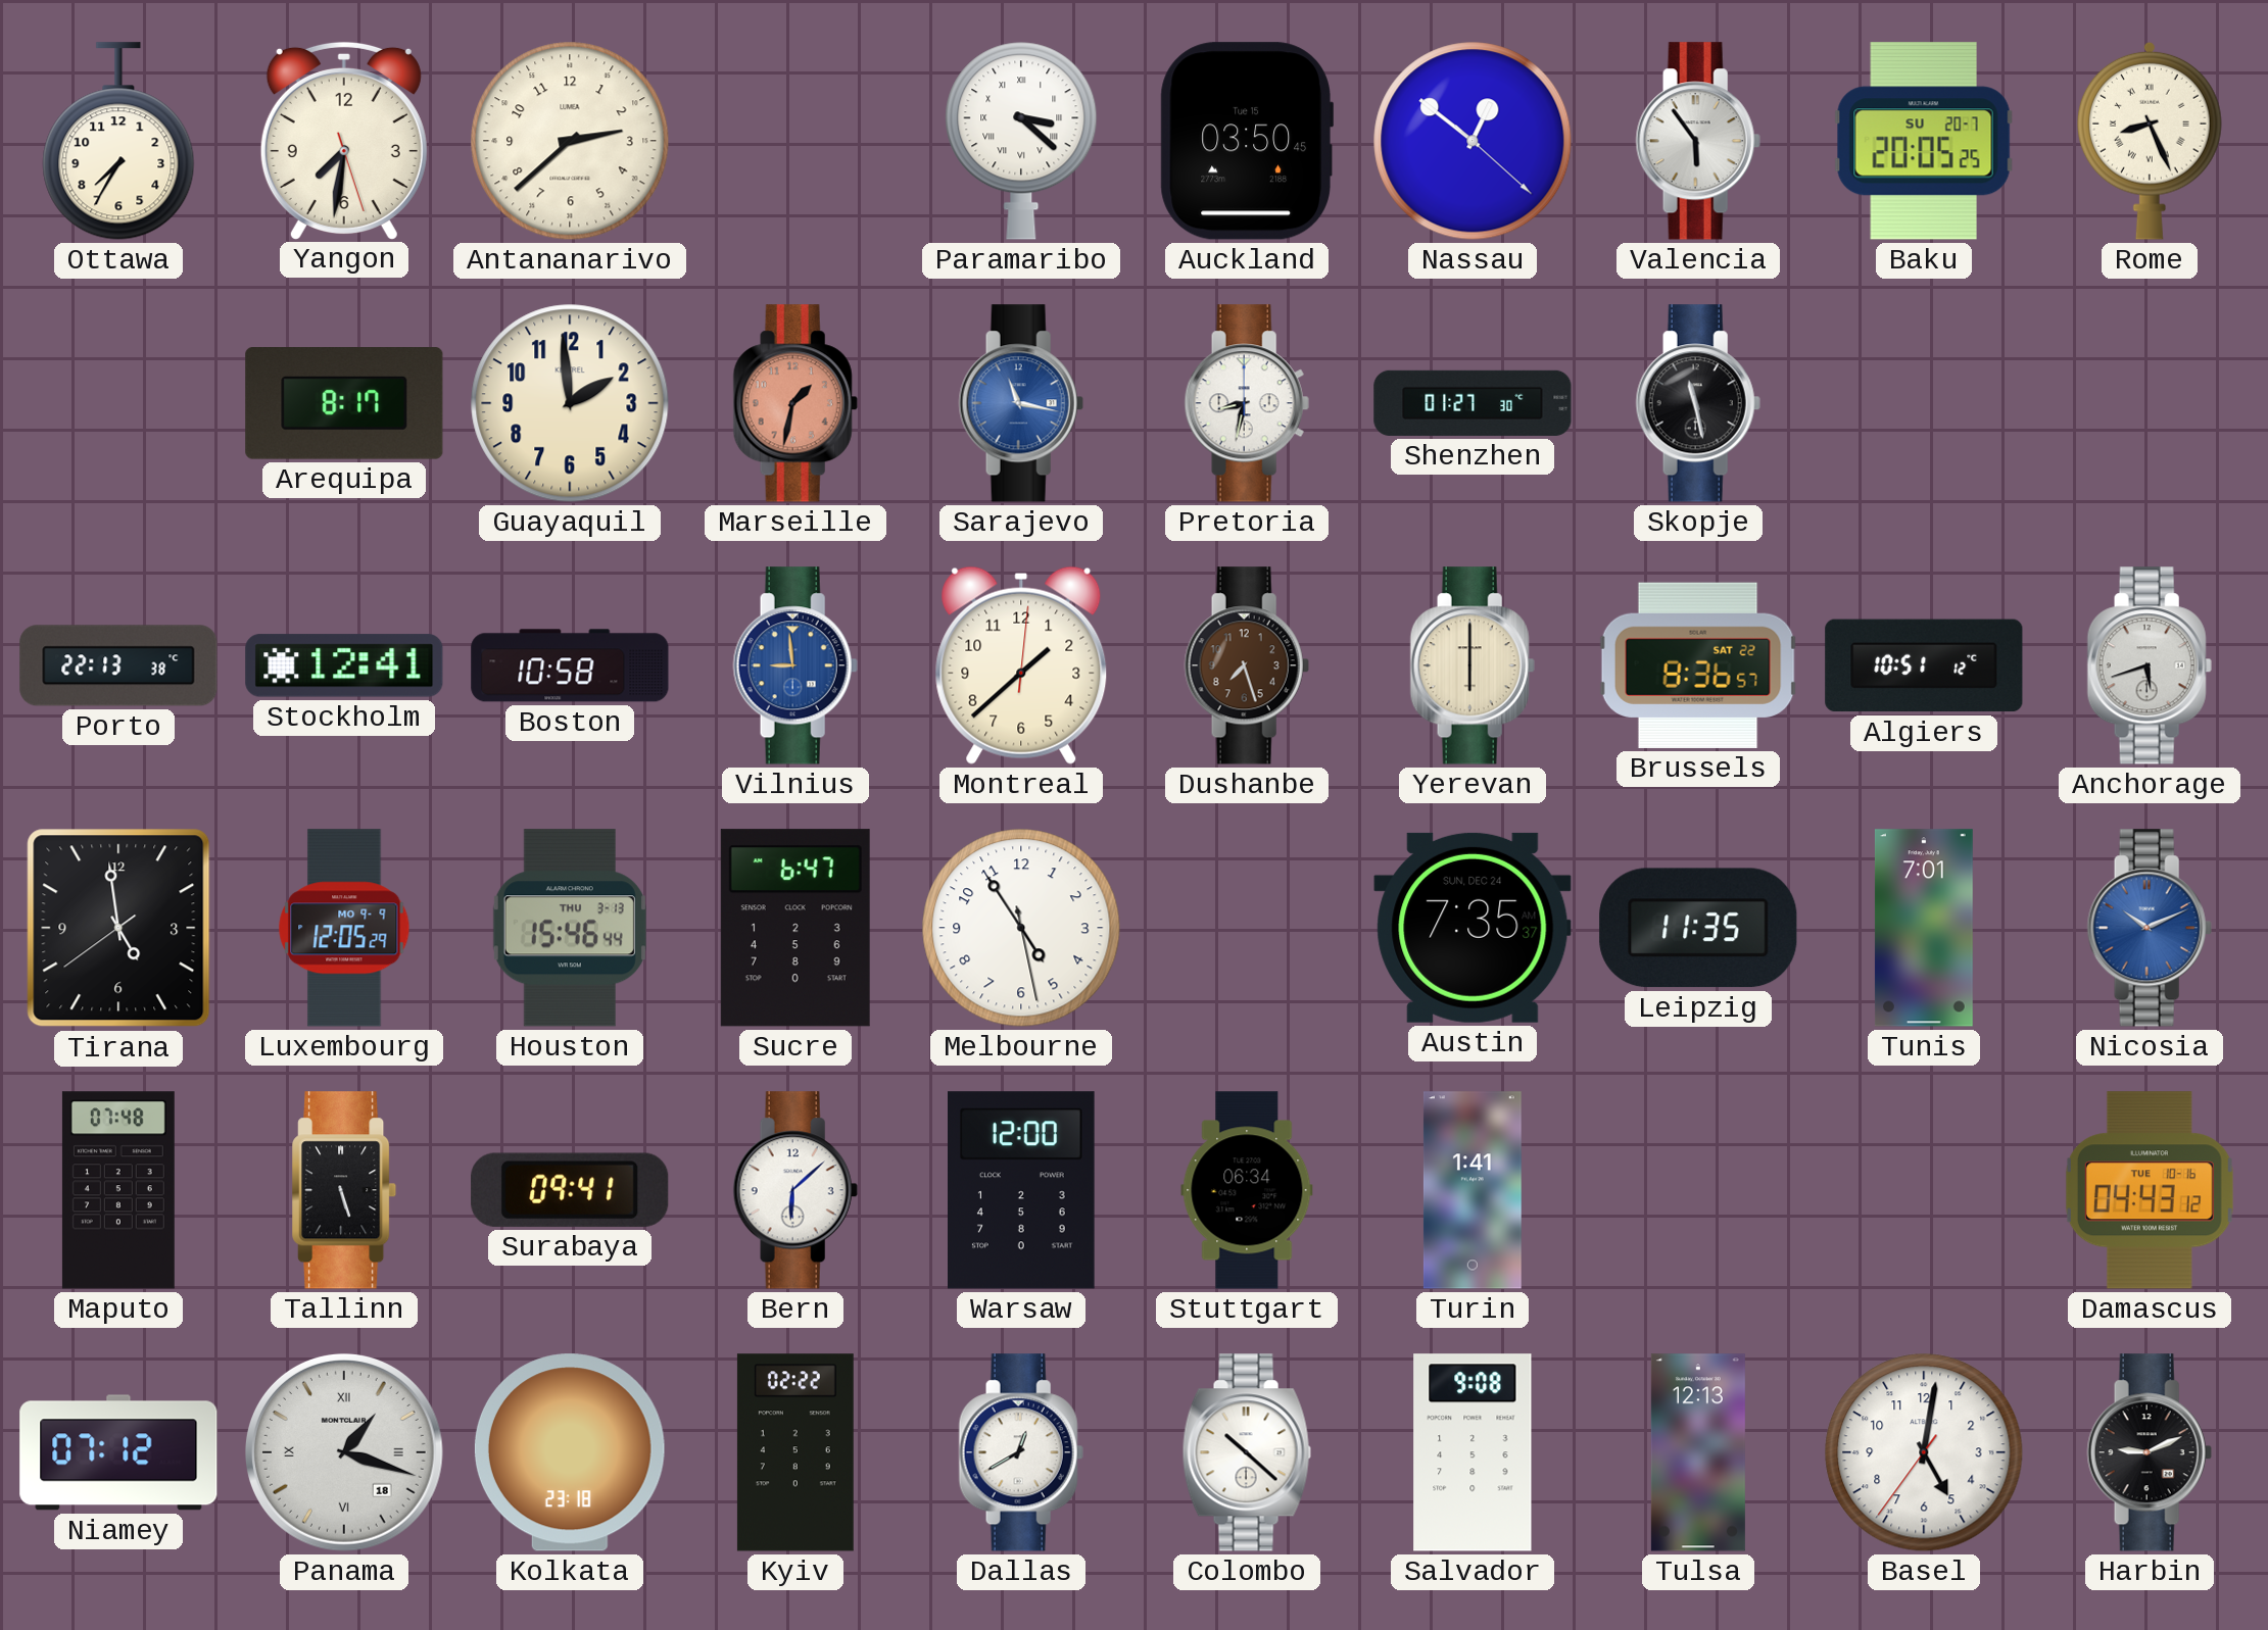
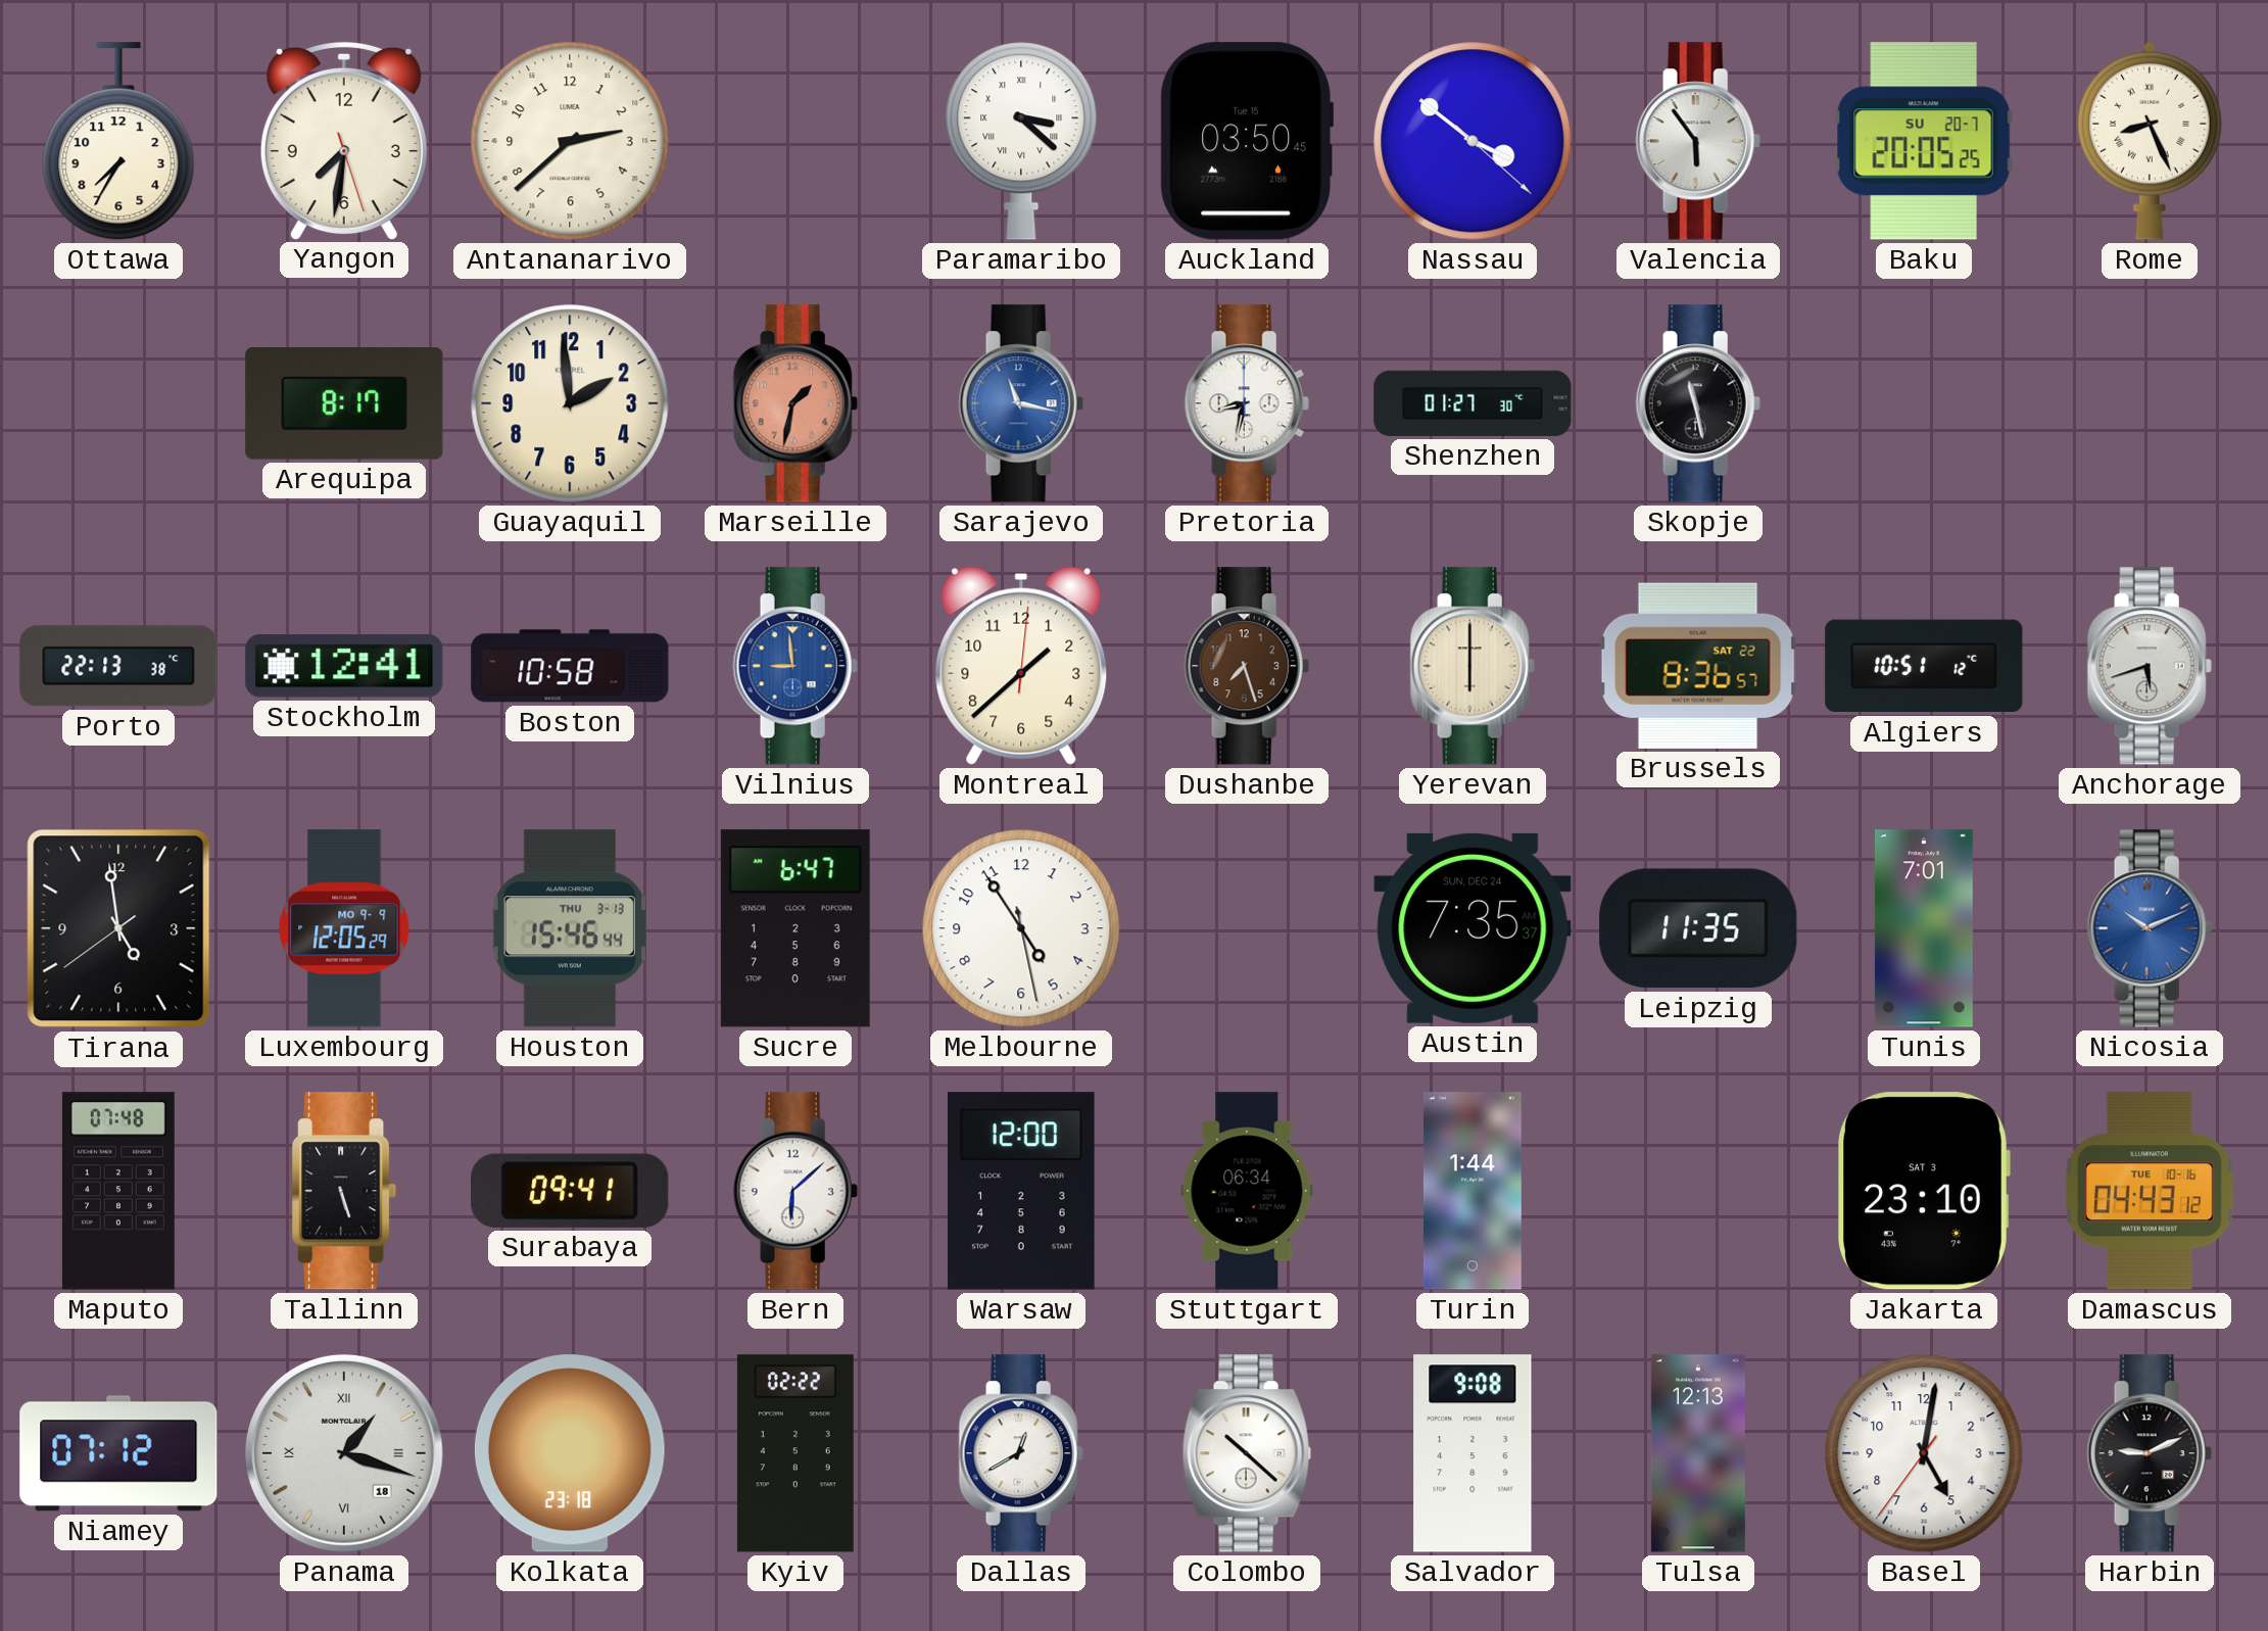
Nassau: 12:51 -> 3:51
Turin: 1:41 -> 1:44
Jakarta: none -> 23:10
